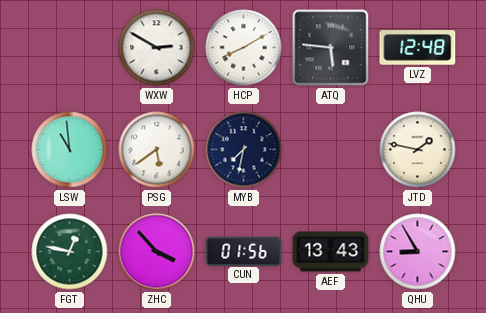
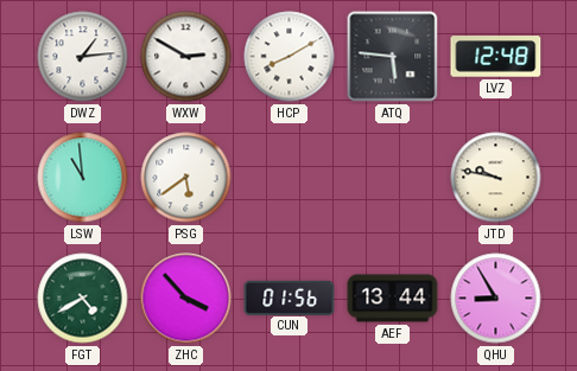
DWZ: none -> 1:14
MYB: 7:32 -> none
JTD: 1:47 -> 9:47
FGT: 12:47 -> 4:40
AEF: 13:43 -> 13:44
